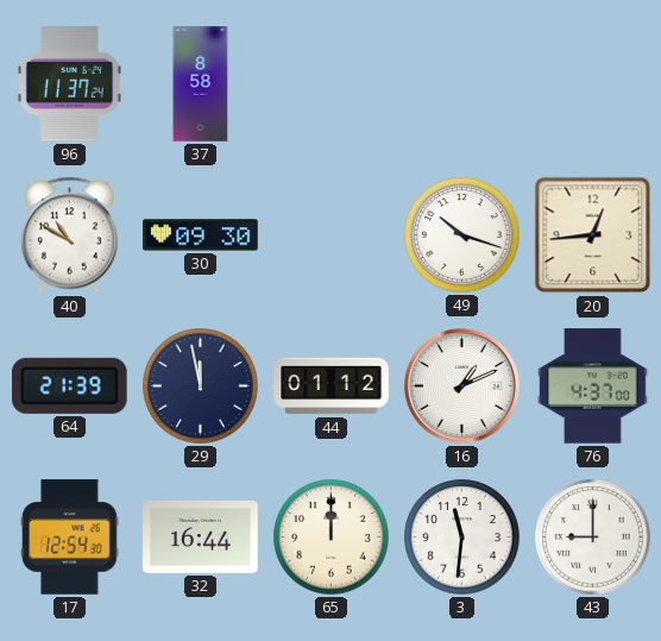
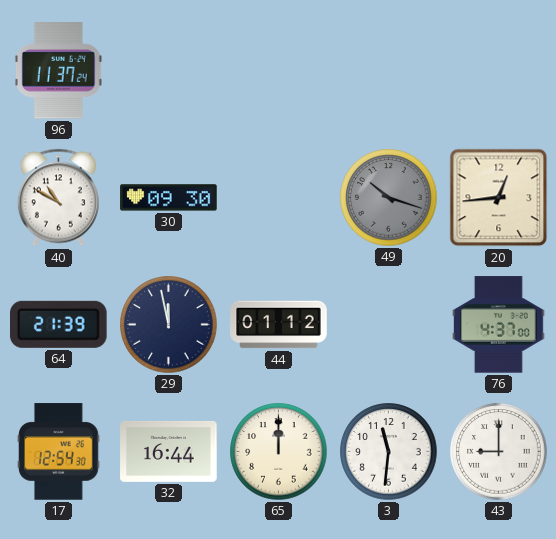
37: 8:58 -> none
49 dial: white -> grey
16: 1:11 -> none
